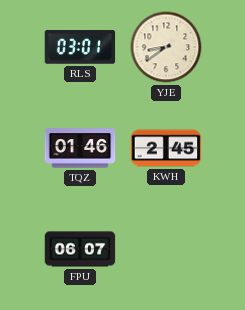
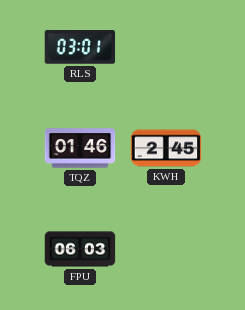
YJE: 8:39 -> none
FPU: 06:07 -> 06:03
